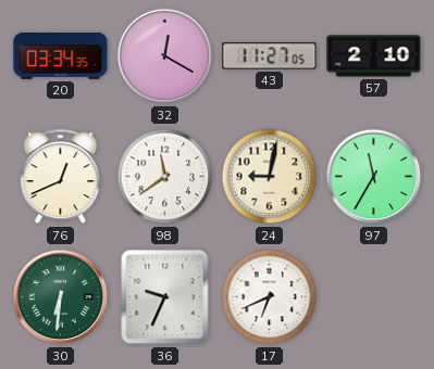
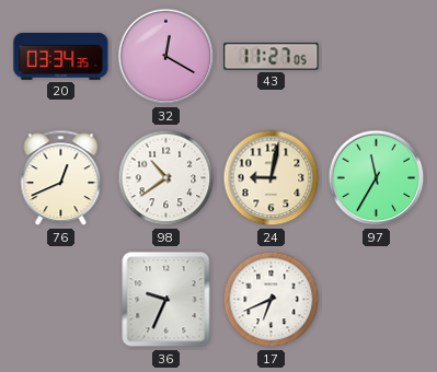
57: 2:10 -> none
98: 11:39 -> 10:39
30: 6:31 -> none
